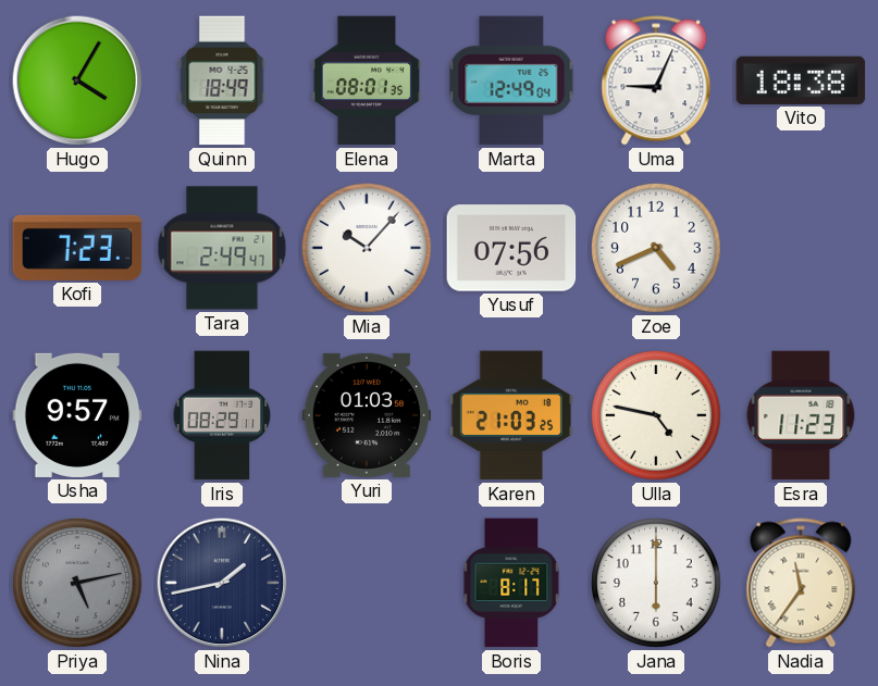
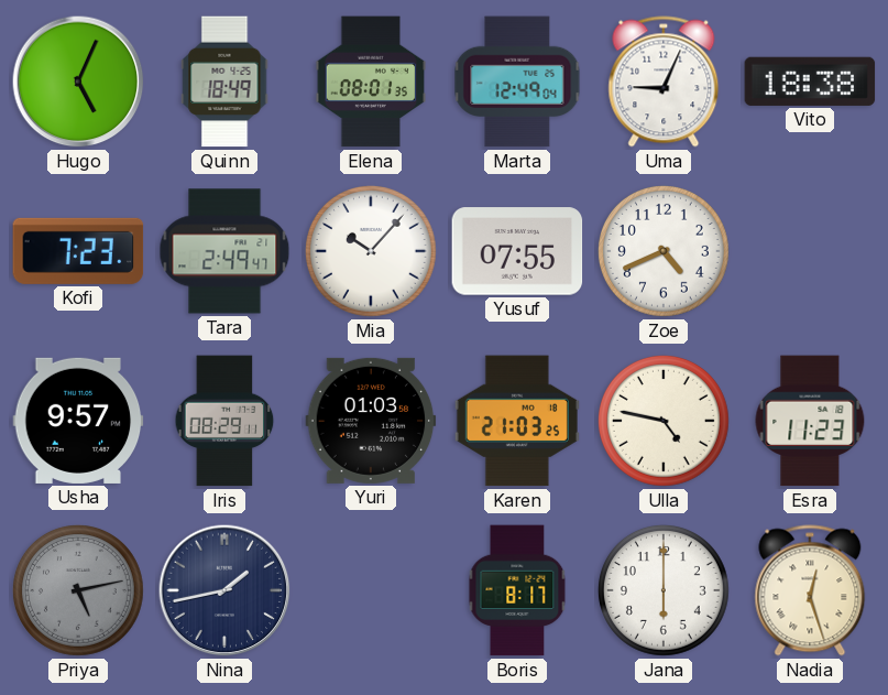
Hugo: 4:05 -> 5:04
Yusuf: 07:56 -> 07:55
Nadia: 11:36 -> 12:27
